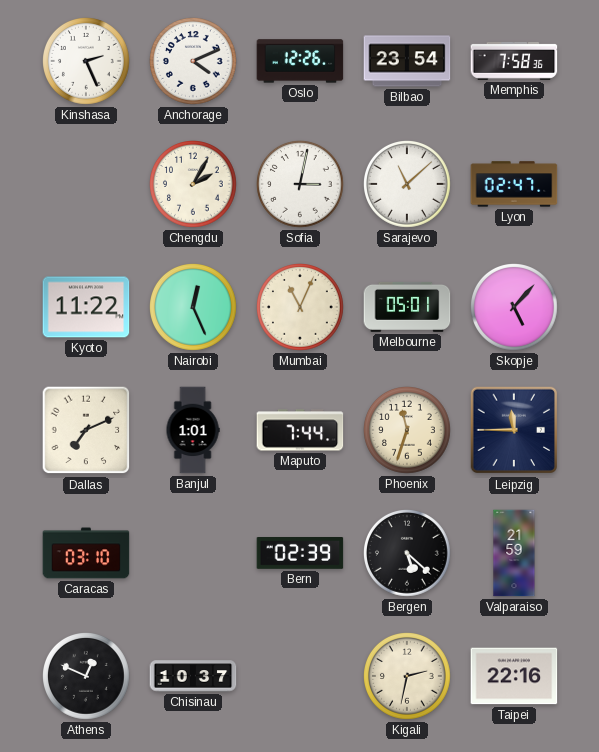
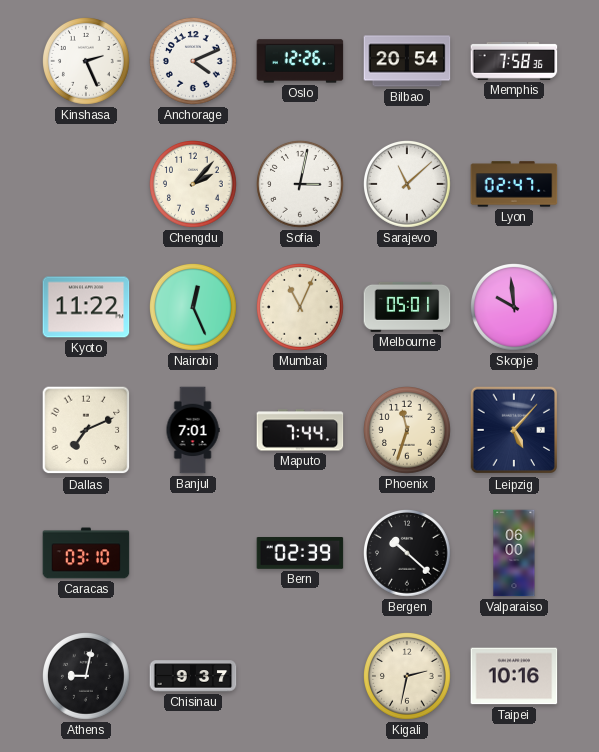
Bilbao: 23:54 -> 20:54
Chengdu: 2:05 -> 2:07
Skopje: 5:07 -> 9:59
Banjul: 1:01 -> 7:01
Leipzig: 11:45 -> 5:07
Bergen: 5:22 -> 10:22
Valparaiso: 21:59 -> 06:00
Athens: 12:49 -> 9:02
Chisinau: 10:37 -> 9:37
Taipei: 22:16 -> 10:16
